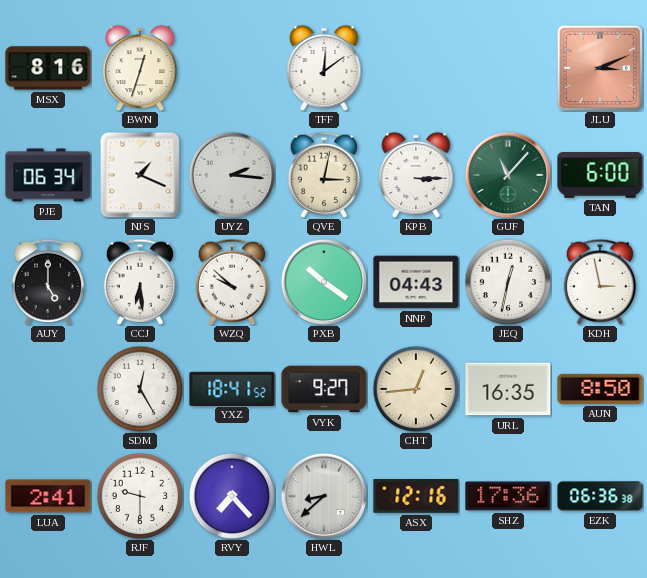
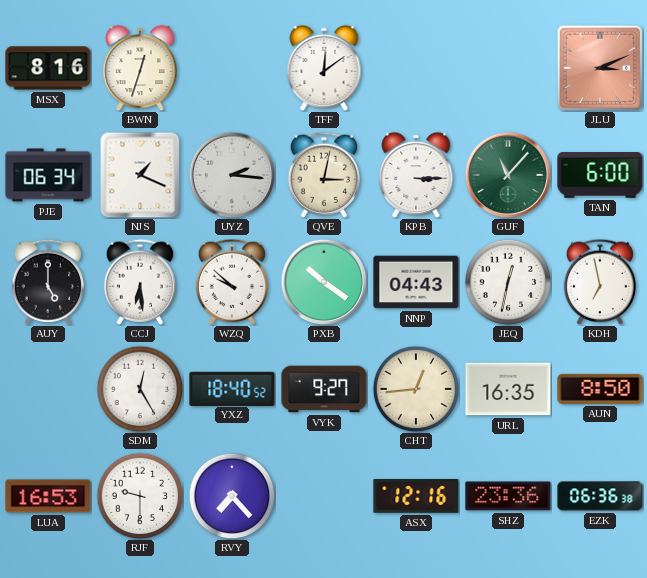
KDH: 2:58 -> 6:58
YXZ: 18:41 -> 18:40
LUA: 2:41 -> 16:53
HWL: 8:38 -> none
SHZ: 17:36 -> 23:36
